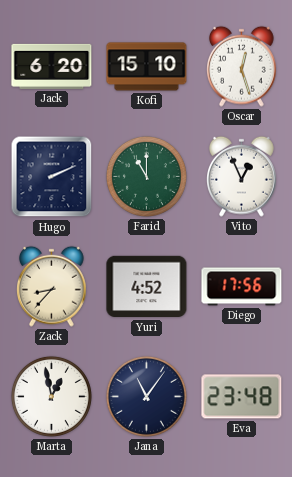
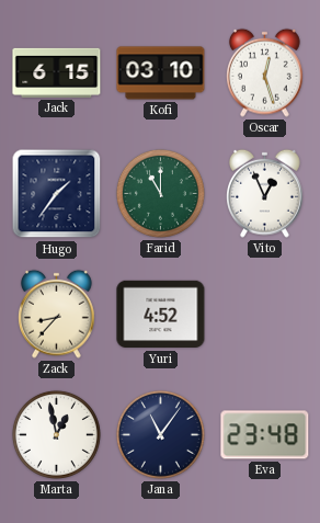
Jack: 6:20 -> 6:15
Kofi: 15:10 -> 03:10
Hugo: 2:11 -> 1:36
Diego: 17:56 -> none
